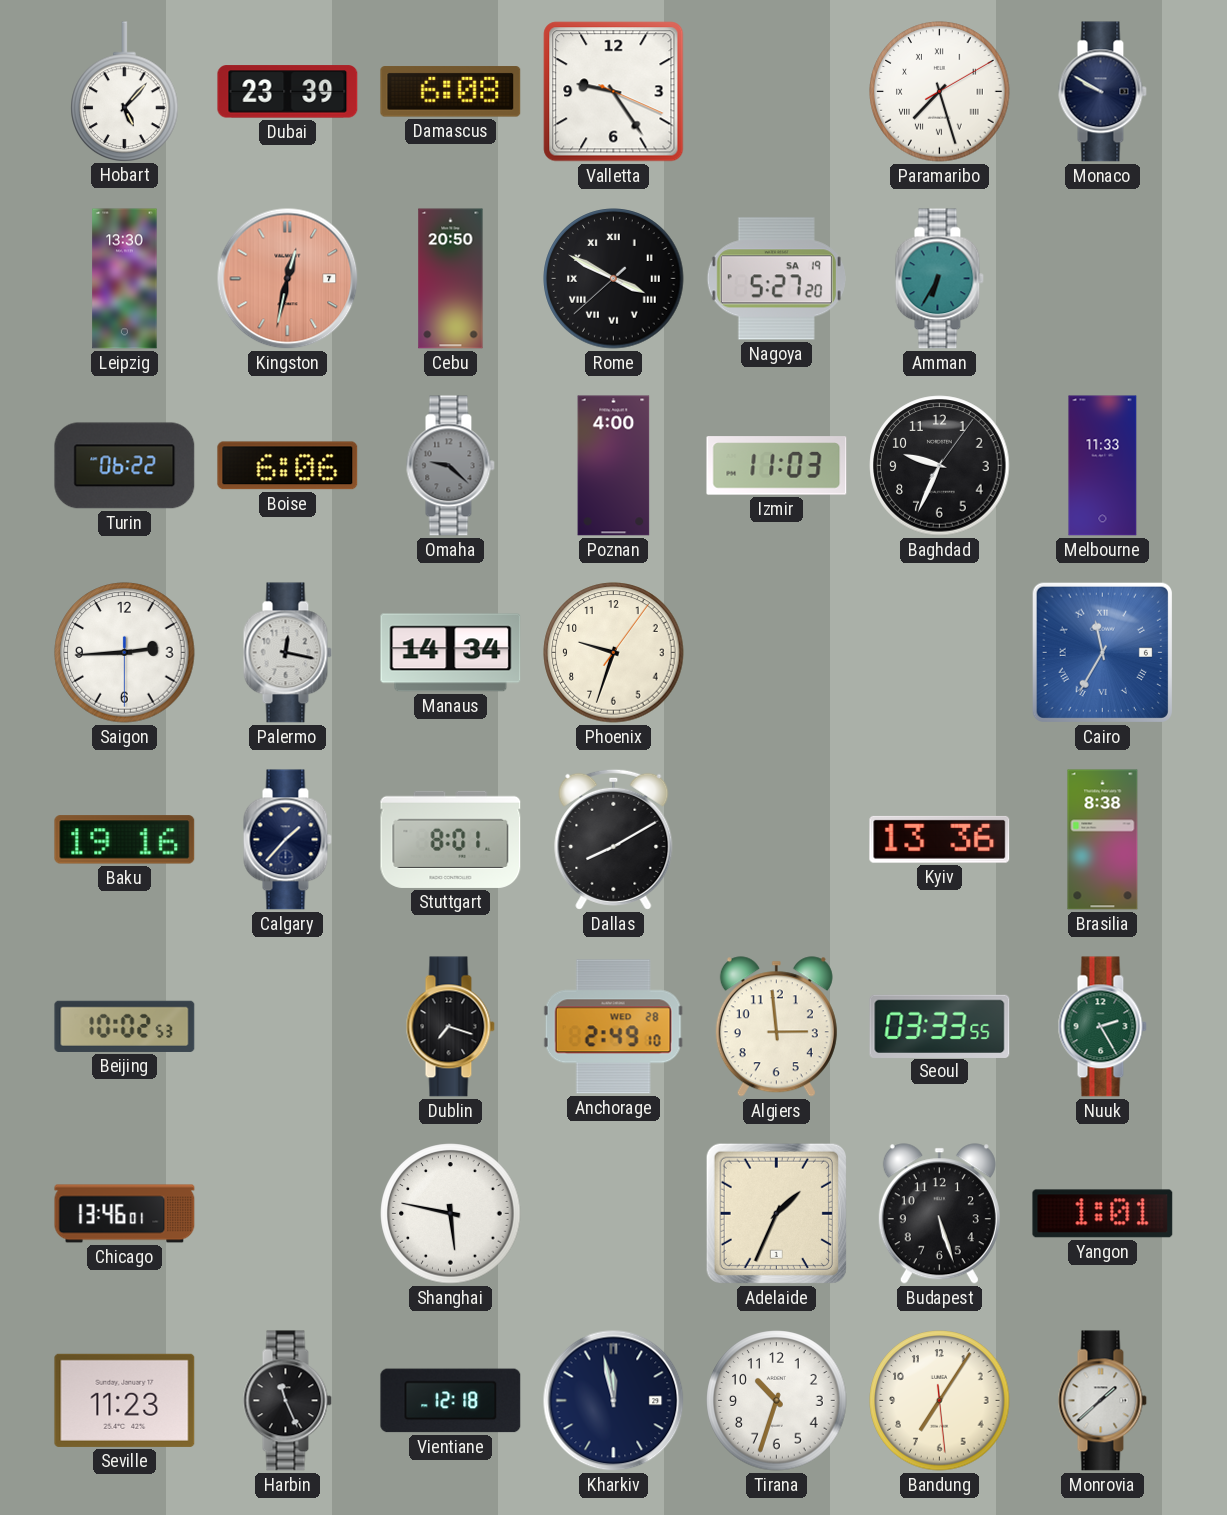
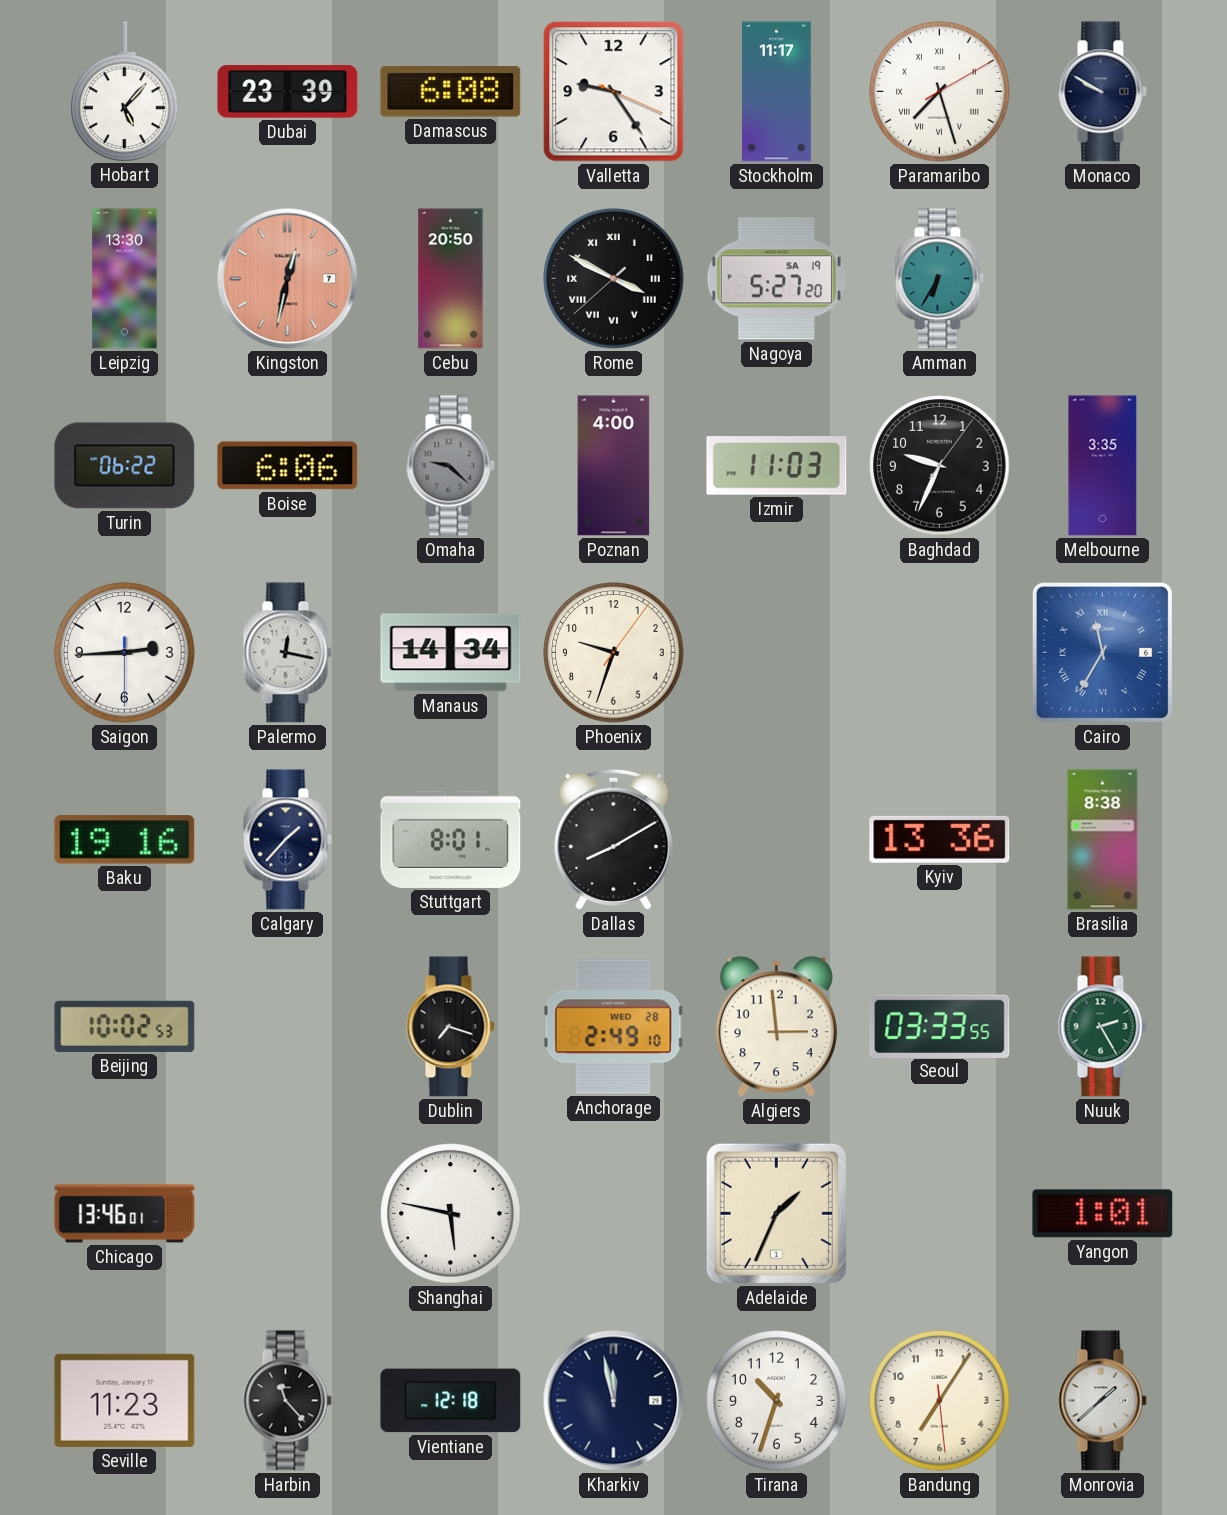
Stockholm: none -> 11:17
Melbourne: 11:33 -> 3:35
Budapest: 5:27 -> none
Harbin: 11:26 -> 11:23
